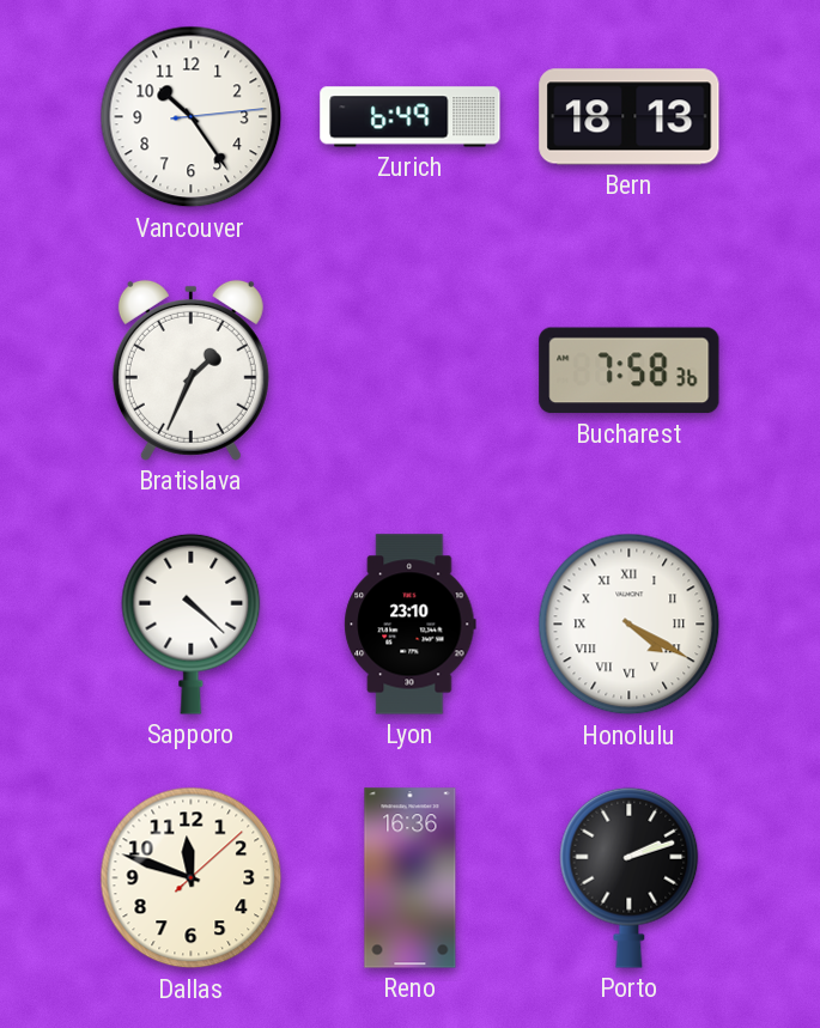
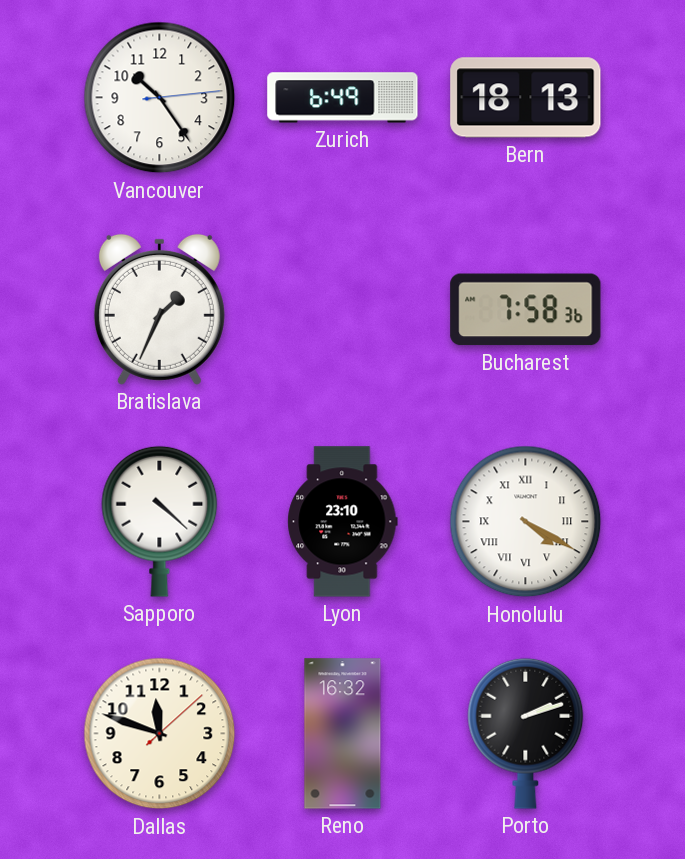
Reno: 16:36 -> 16:32
